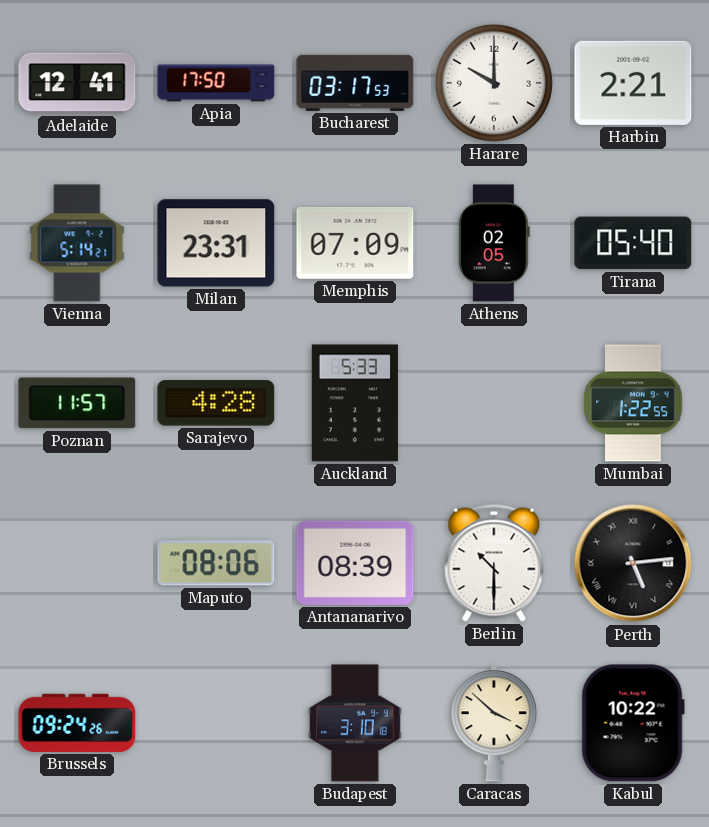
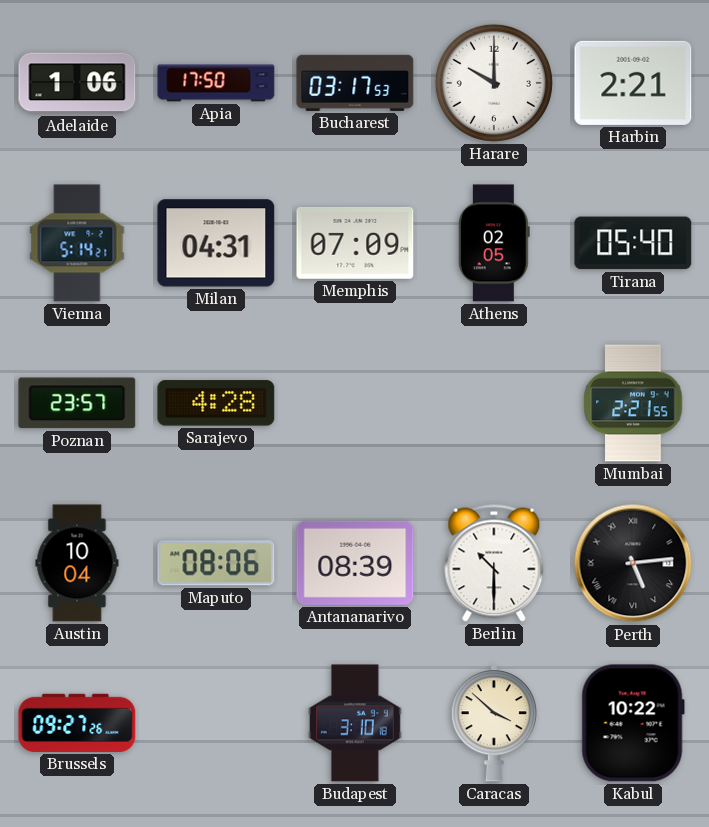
Adelaide: 12:41 -> 1:06
Milan: 23:31 -> 04:31
Poznan: 11:57 -> 23:57
Auckland: 5:33 -> none
Mumbai: 1:22 -> 2:21
Austin: none -> 10:04
Brussels: 09:24 -> 09:27
